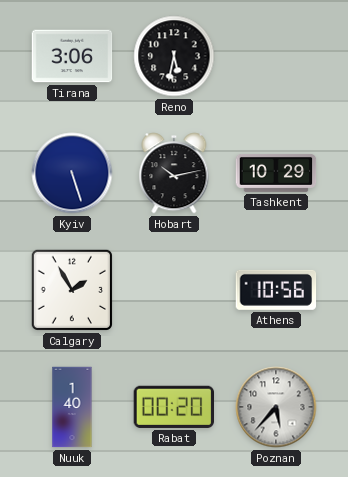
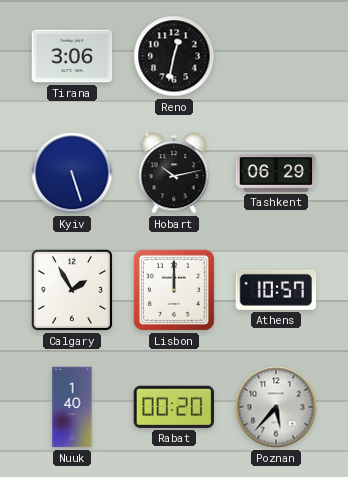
Reno: 5:32 -> 12:32
Tashkent: 10:29 -> 06:29
Lisbon: none -> 12:00
Athens: 10:56 -> 10:57
